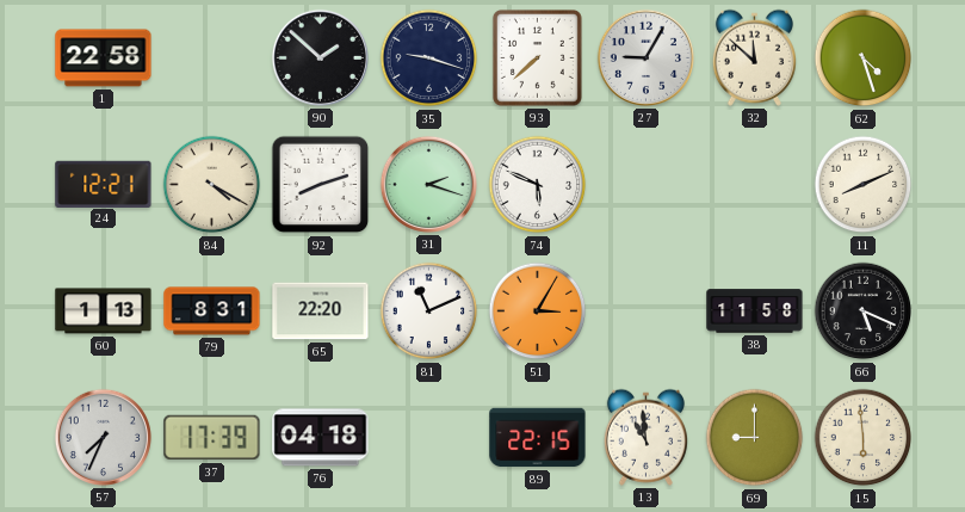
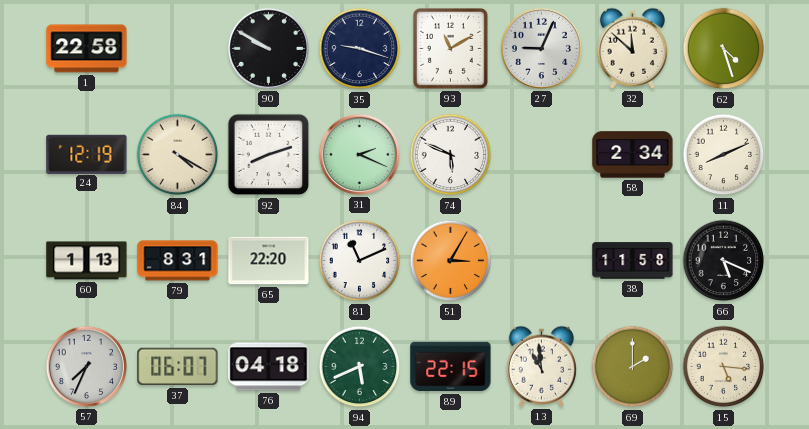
90: 1:52 -> 9:50
93: 7:38 -> 11:10
27: 9:05 -> 9:04
24: 12:21 -> 12:19
31: 2:18 -> 2:19
58: none -> 2:34
37: 17:39 -> 06:07
94: none -> 5:41
69: 9:00 -> 2:00
15: 5:59 -> 5:16
